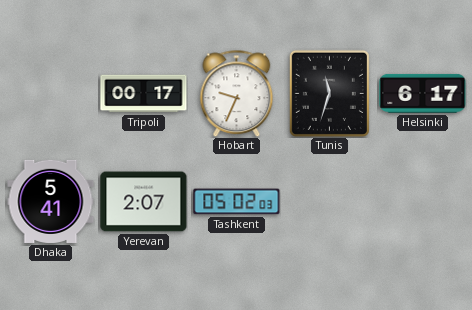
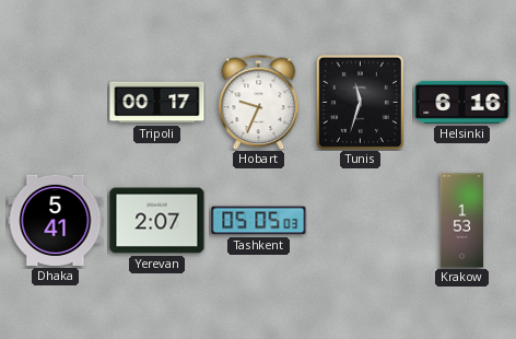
Helsinki: 6:17 -> 6:16
Tashkent: 05:02 -> 05:05
Krakow: none -> 1:53
